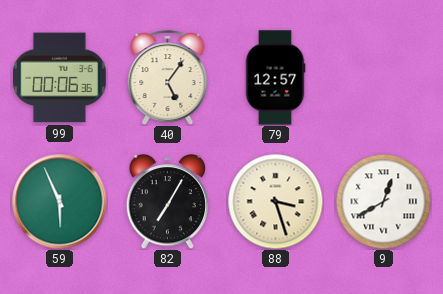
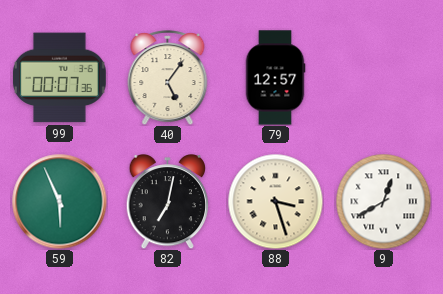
99: 00:06 -> 00:07
82: 7:05 -> 7:02
